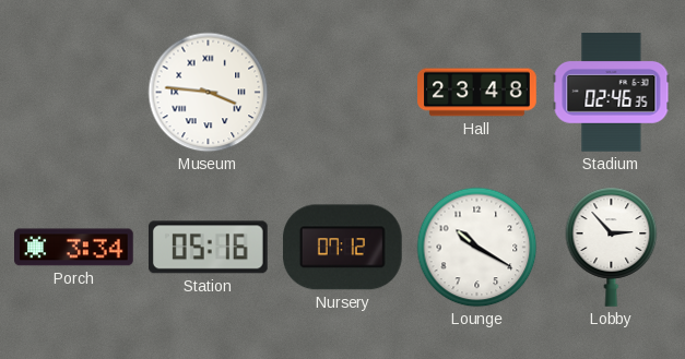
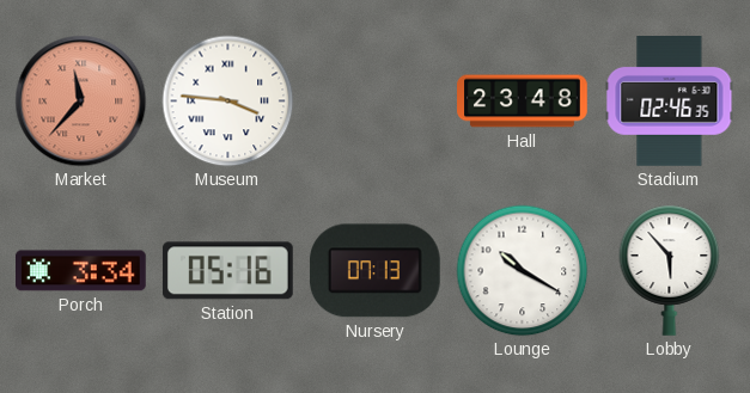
Market: none -> 11:37
Nursery: 07:12 -> 07:13
Lobby: 2:53 -> 5:53
